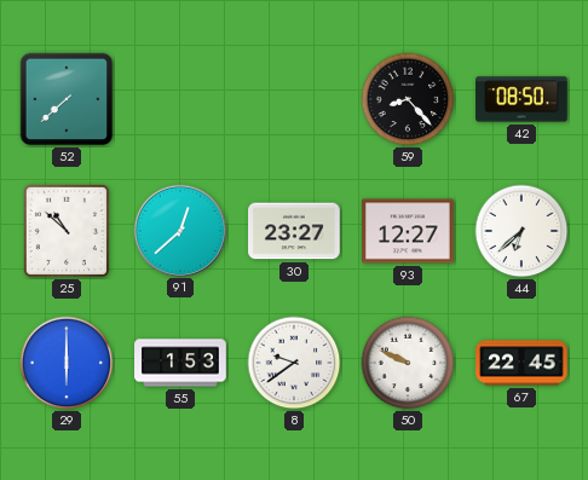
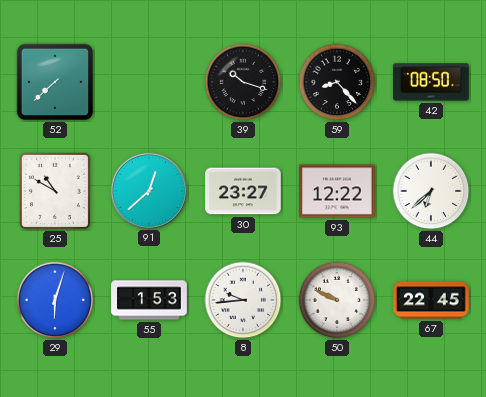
39: none -> 10:18
25: 10:52 -> 10:50
93: 12:27 -> 12:22
29: 6:00 -> 6:03
8: 9:39 -> 9:44
